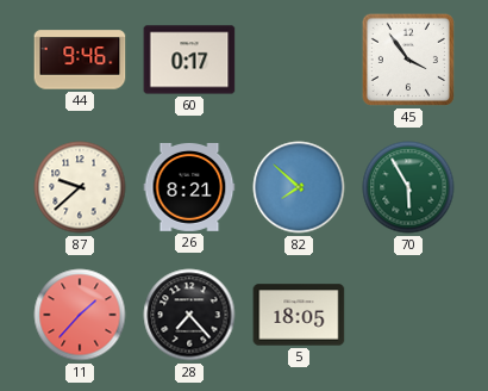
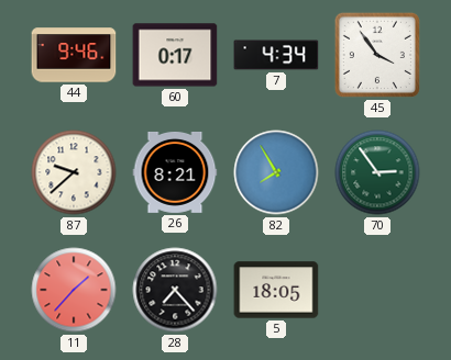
7: none -> 4:34
82: 7:52 -> 7:55
70: 5:55 -> 2:54
